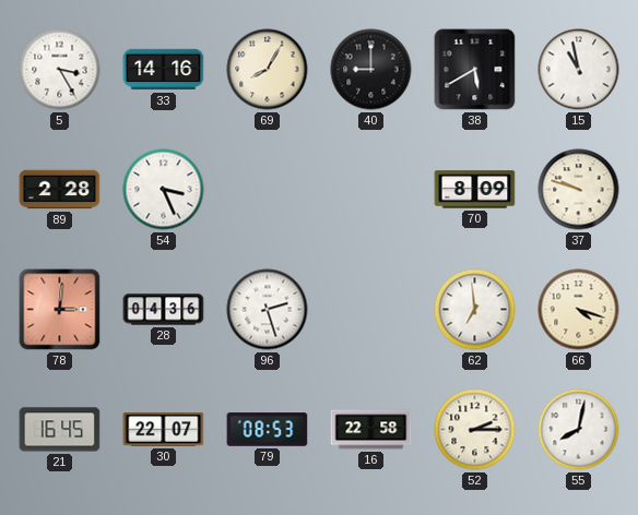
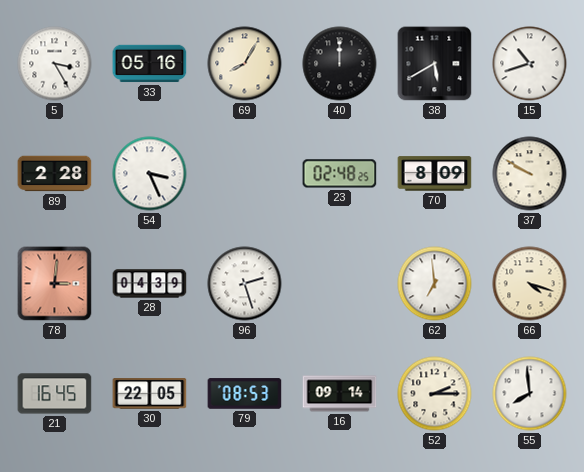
33: 14:16 -> 05:16
40: 9:00 -> 12:00
15: 10:58 -> 10:42
23: none -> 02:48
37: 9:48 -> 9:50
28: 04:36 -> 04:39
30: 22:07 -> 22:05
16: 22:58 -> 09:14
55: 8:02 -> 7:59
